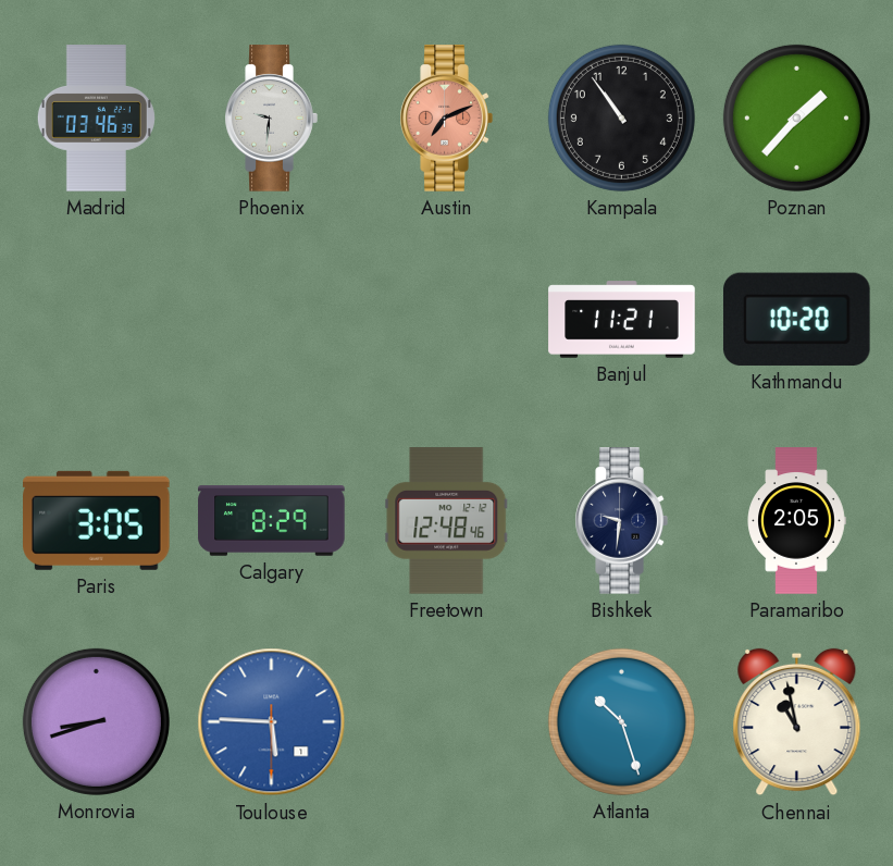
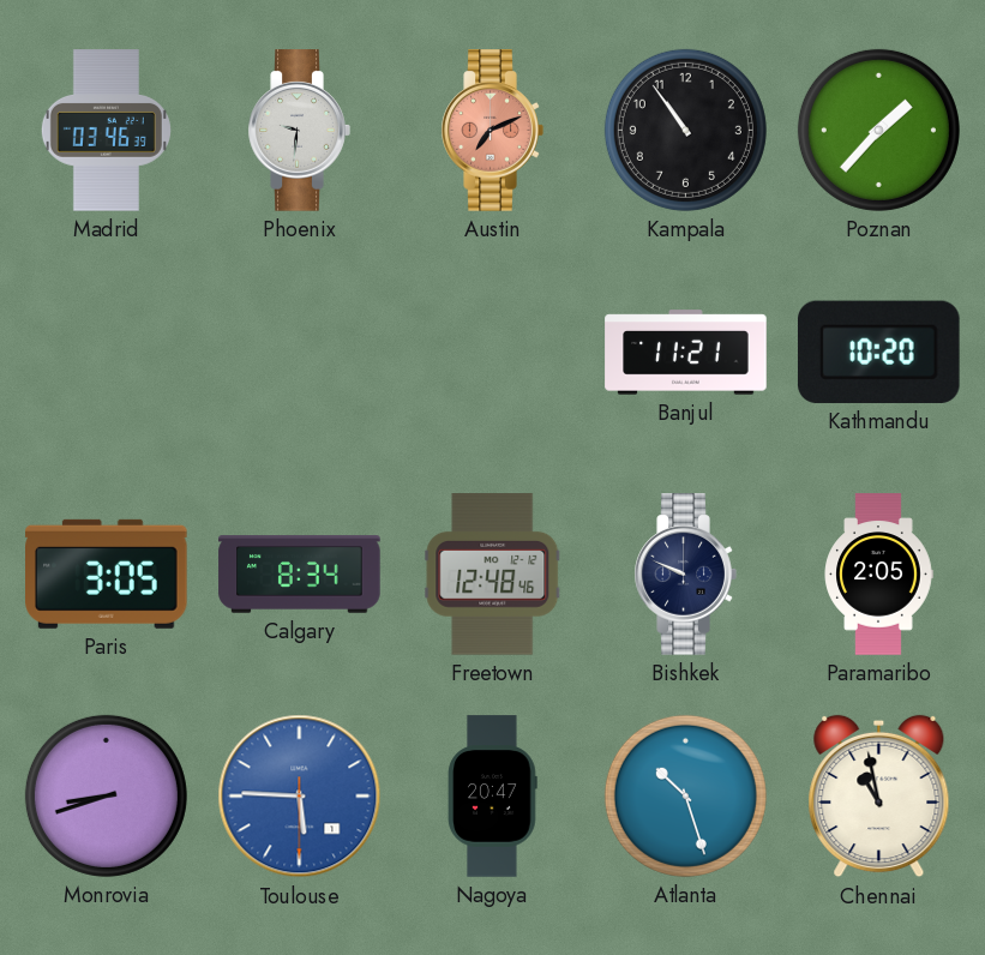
Calgary: 8:29 -> 8:34
Bishkek: 9:31 -> 9:49
Nagoya: none -> 20:47
